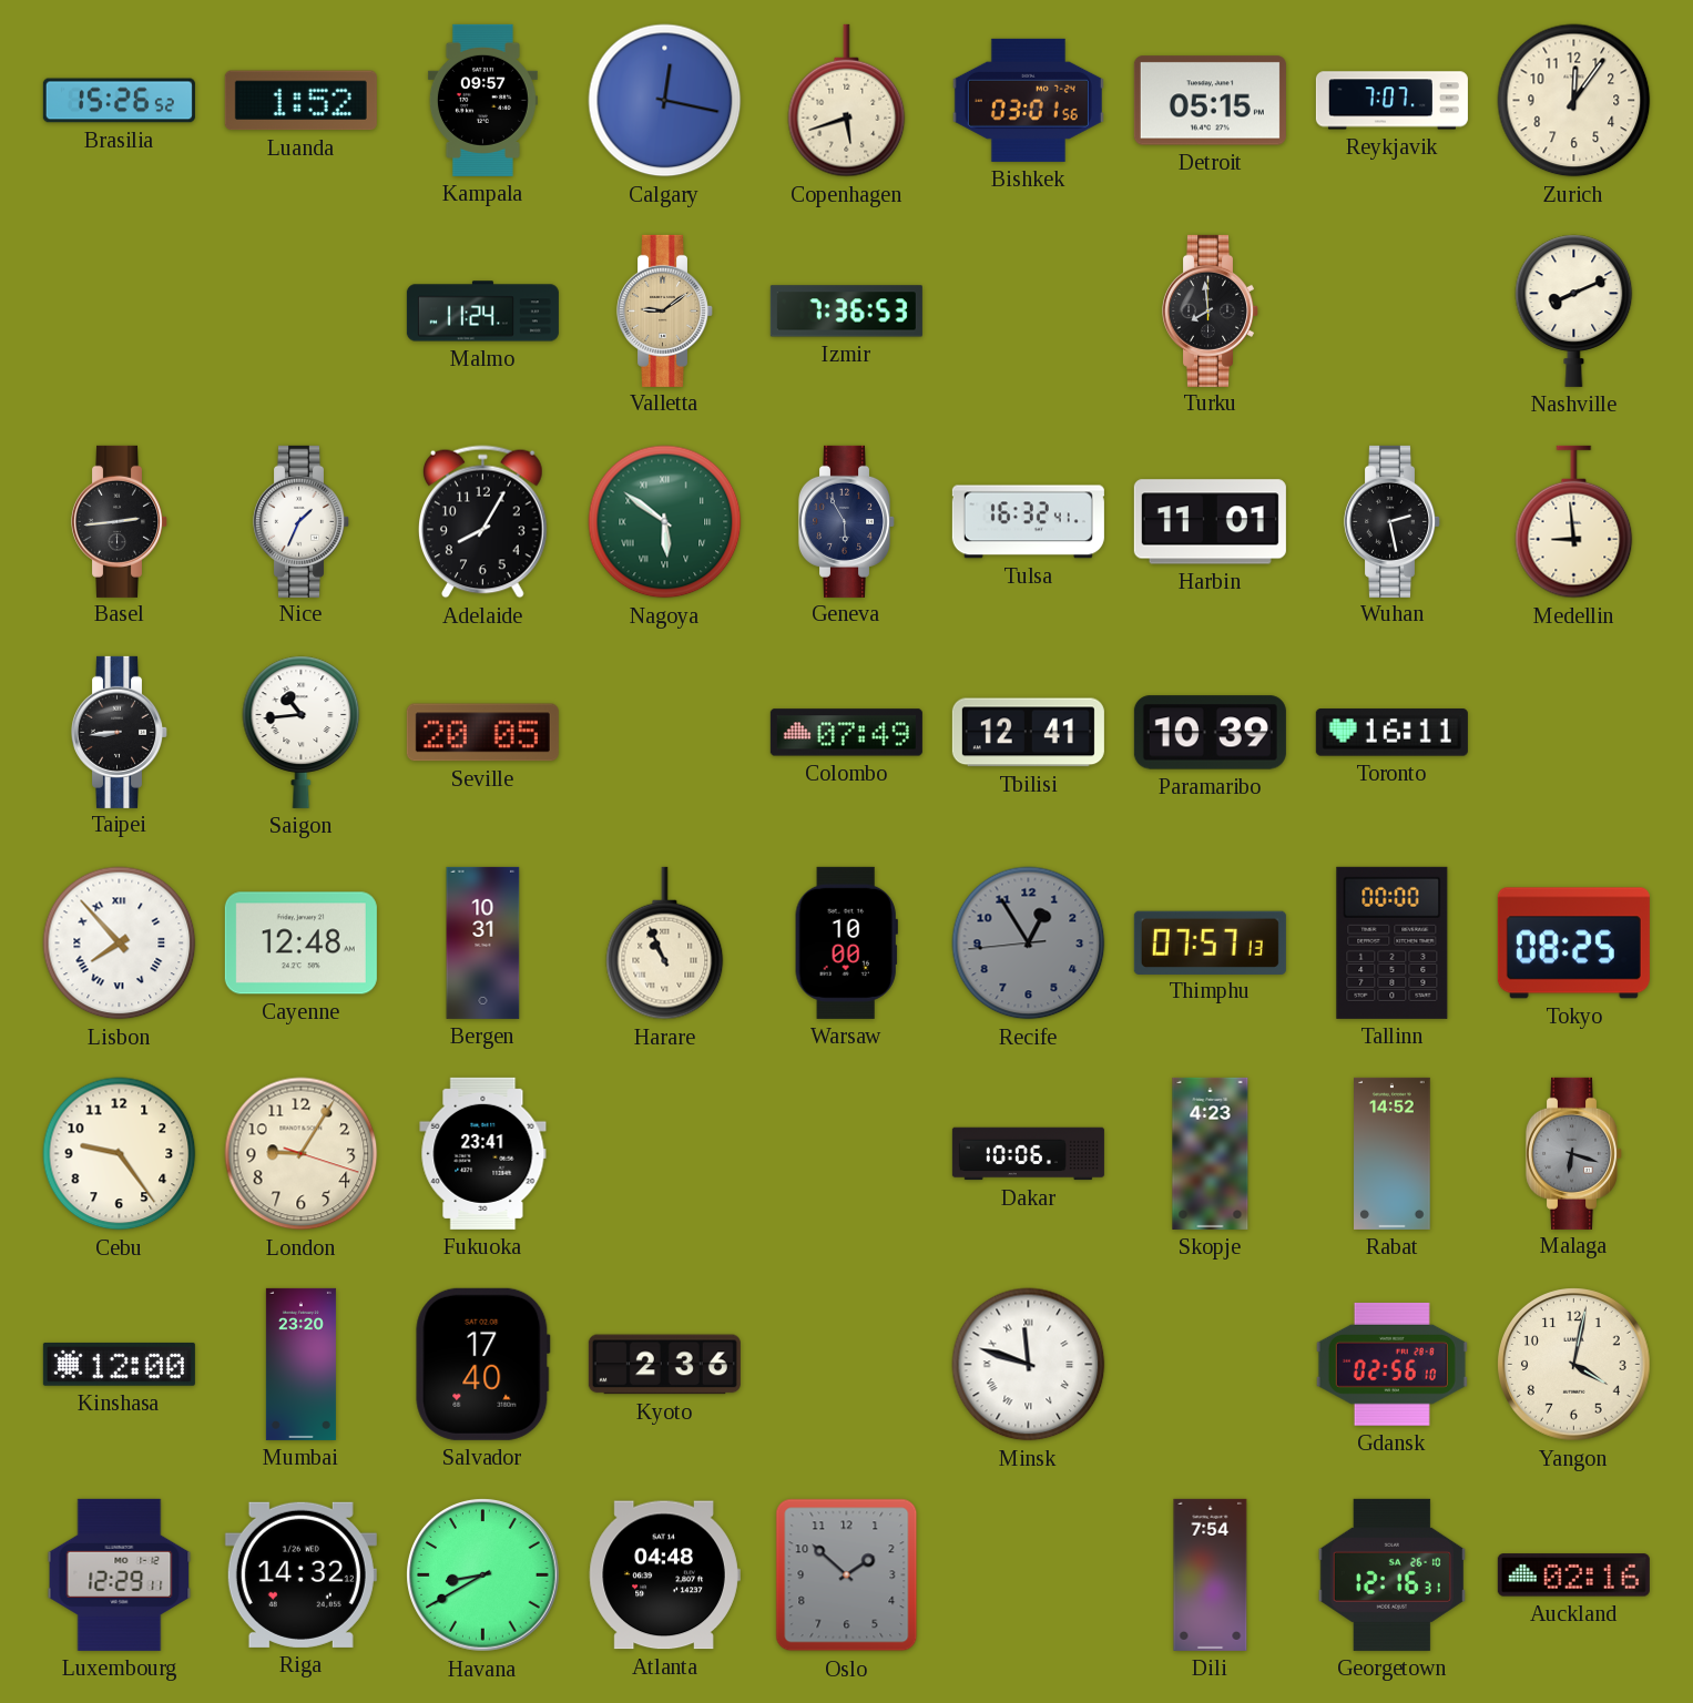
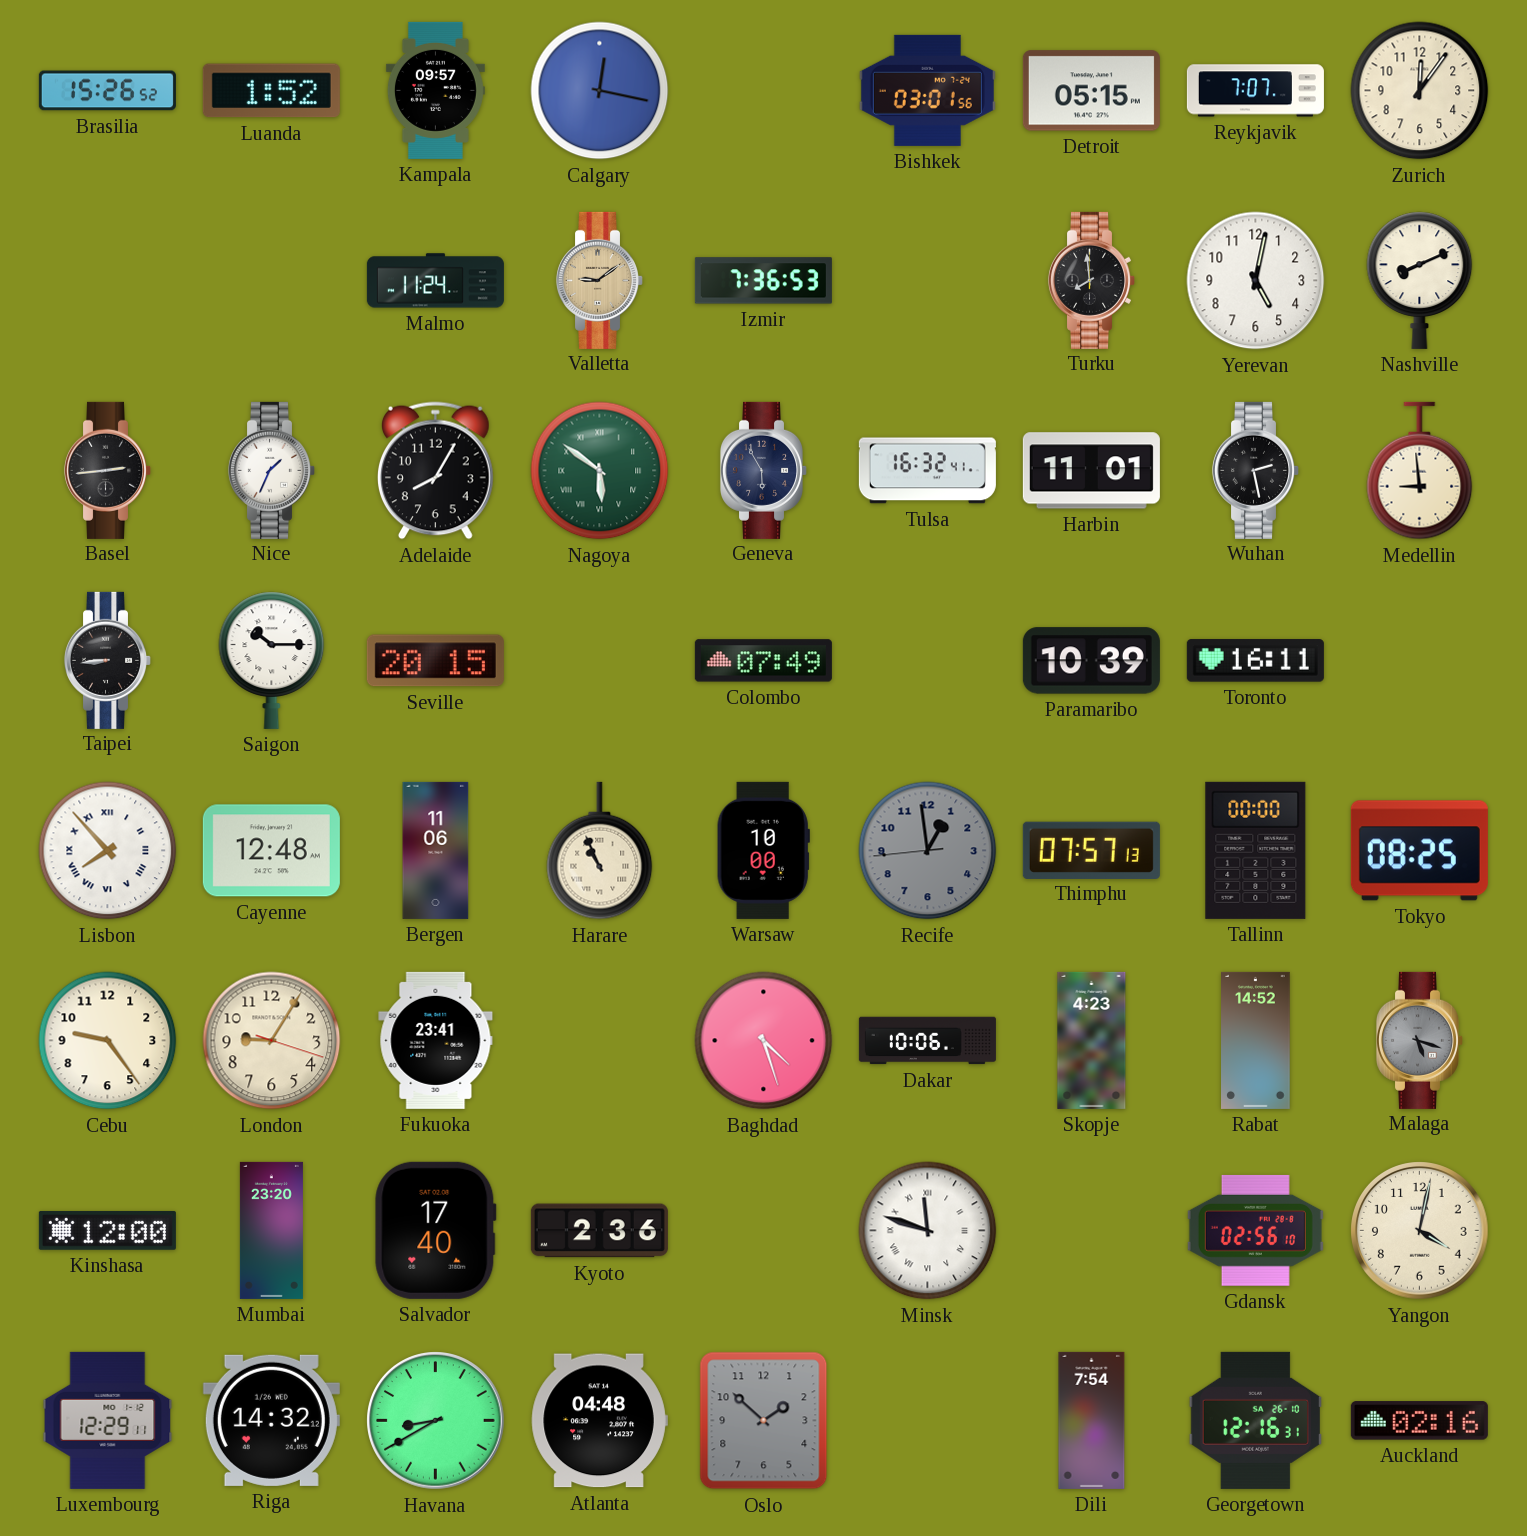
Copenhagen: 5:42 -> none
Yerevan: none -> 5:02
Saigon: 10:44 -> 10:15
Seville: 20:05 -> 20:15
Tbilisi: 12:41 -> none
Bergen: 10:31 -> 11:06
Recife: 12:54 -> 12:58
Baghdad: none -> 4:27
Malaga: 6:18 -> 5:18
